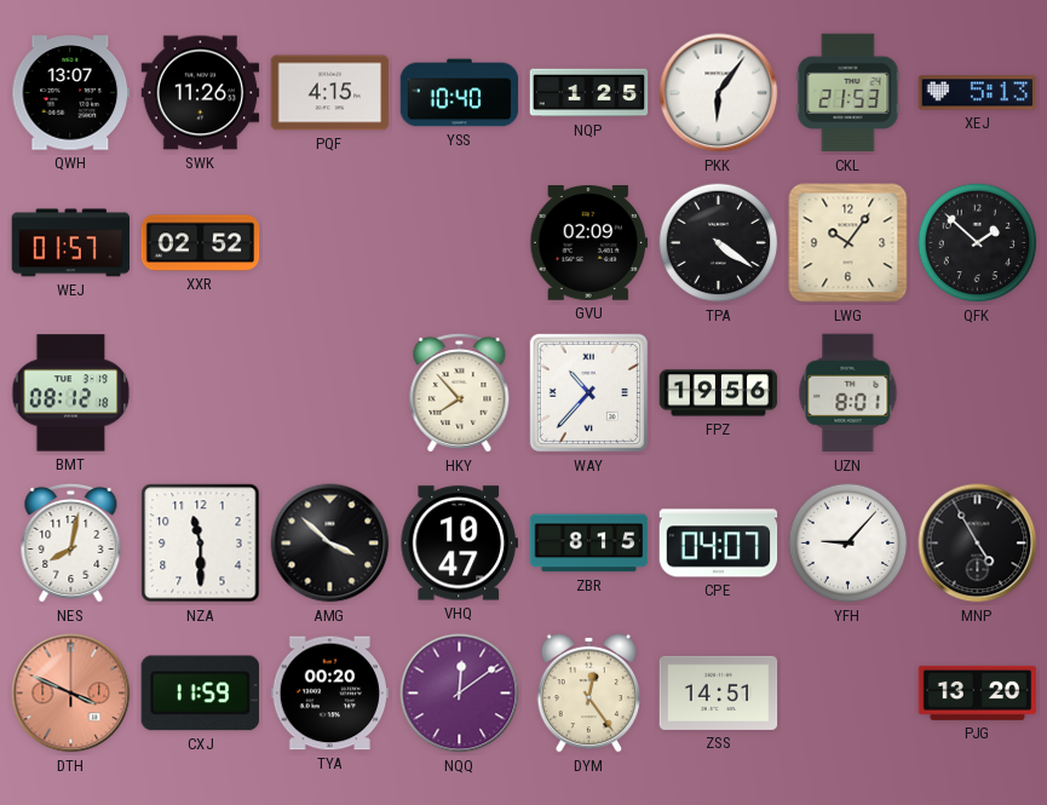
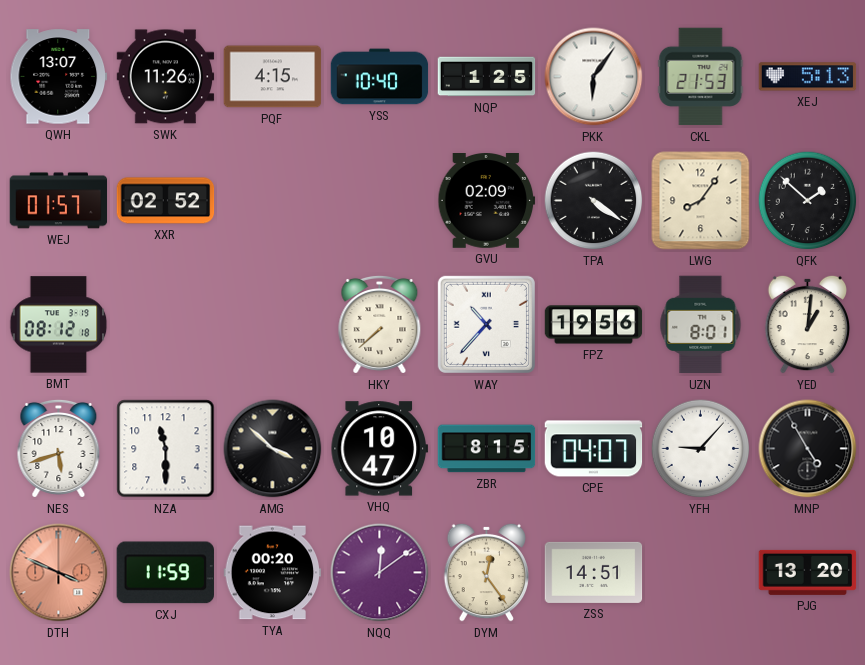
LWG: 10:06 -> 8:06
HKY: 7:53 -> 7:38
YED: none -> 1:01
NES: 8:02 -> 5:42
